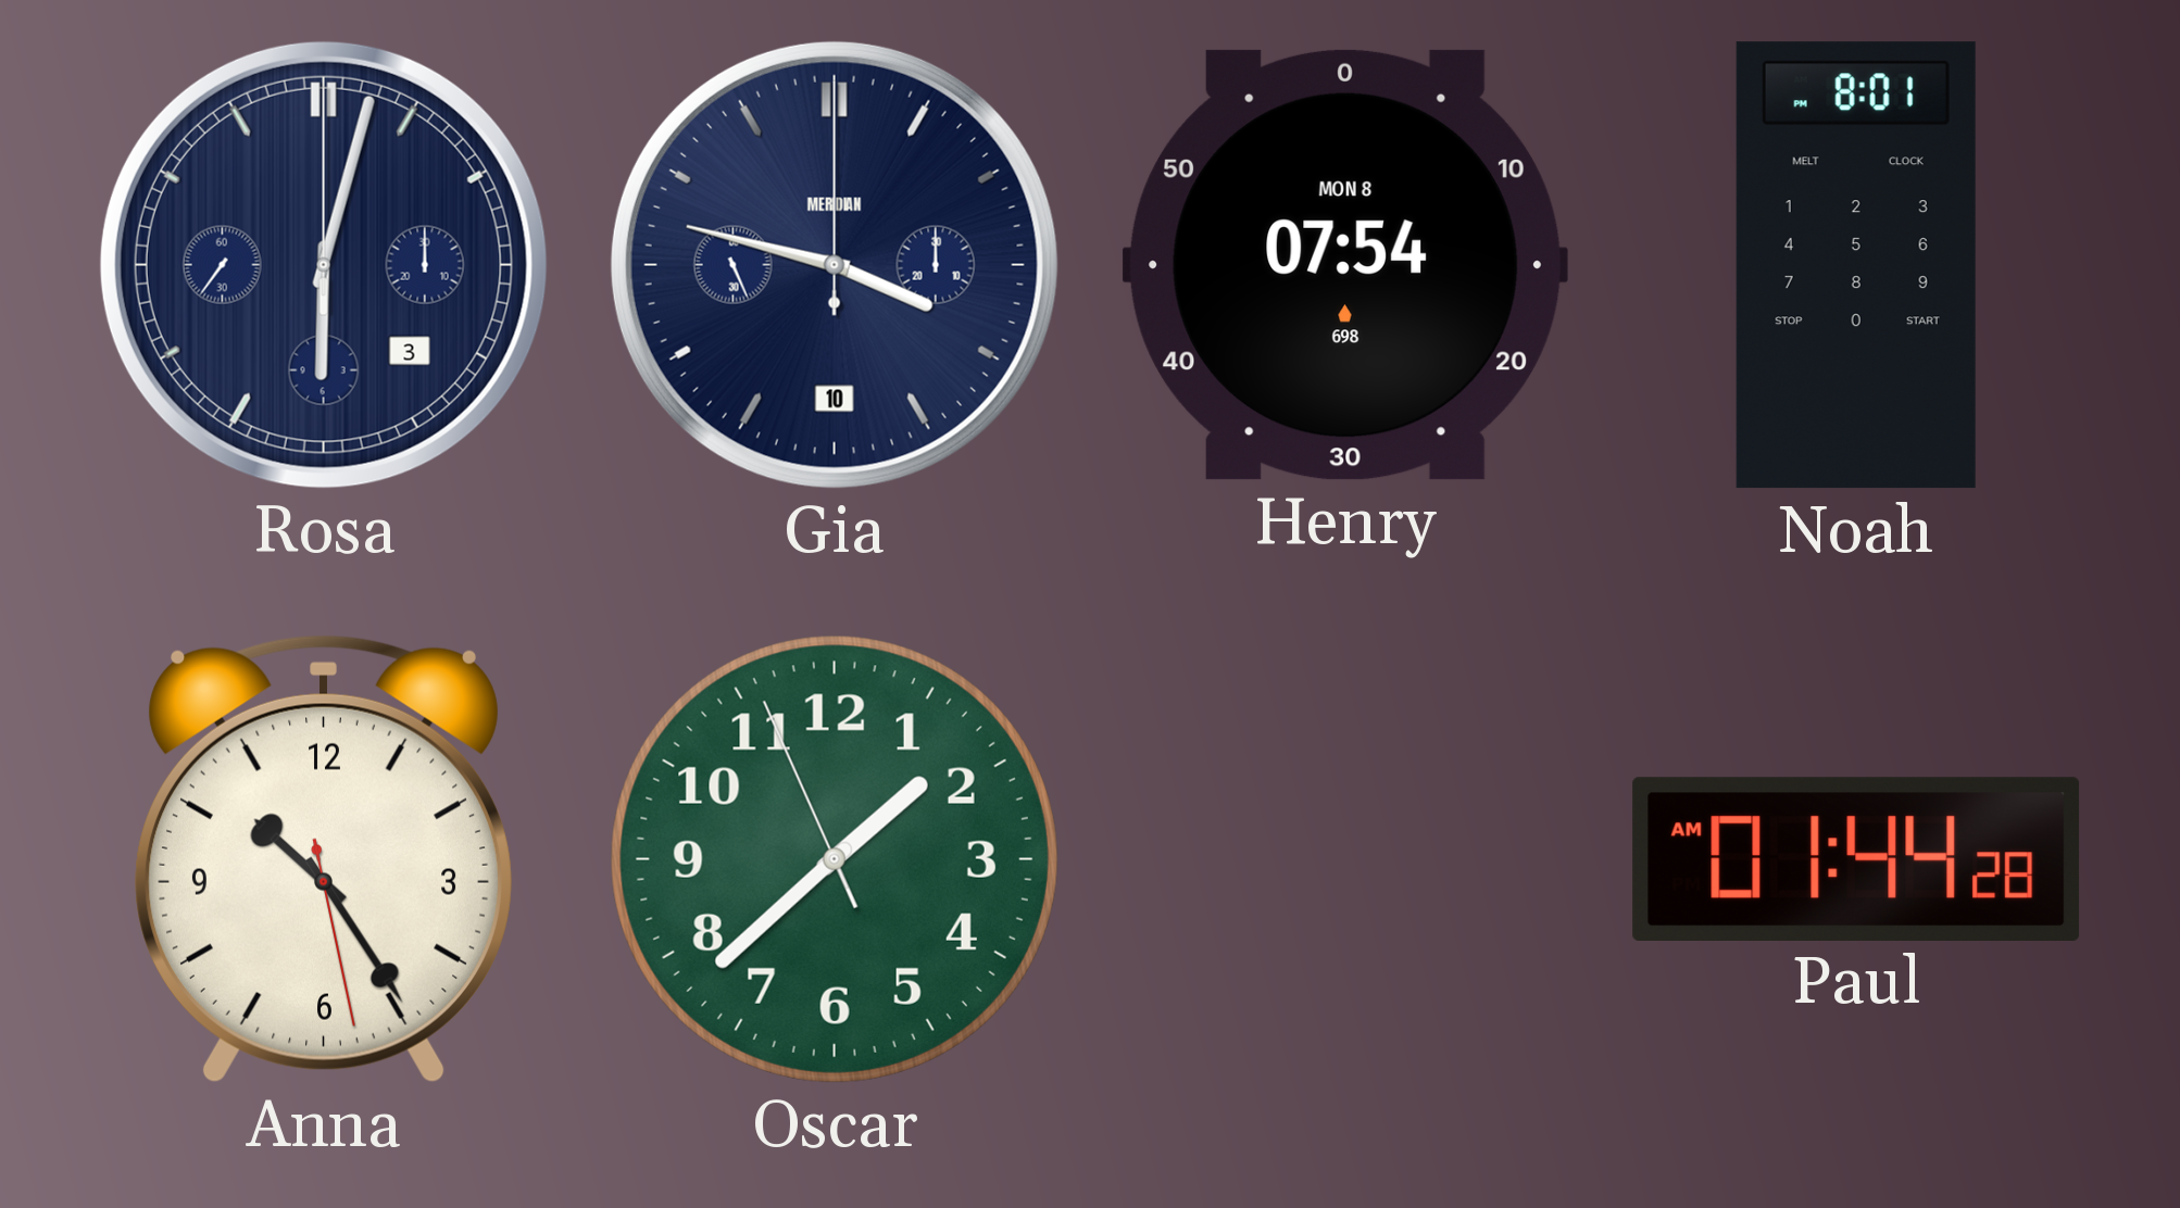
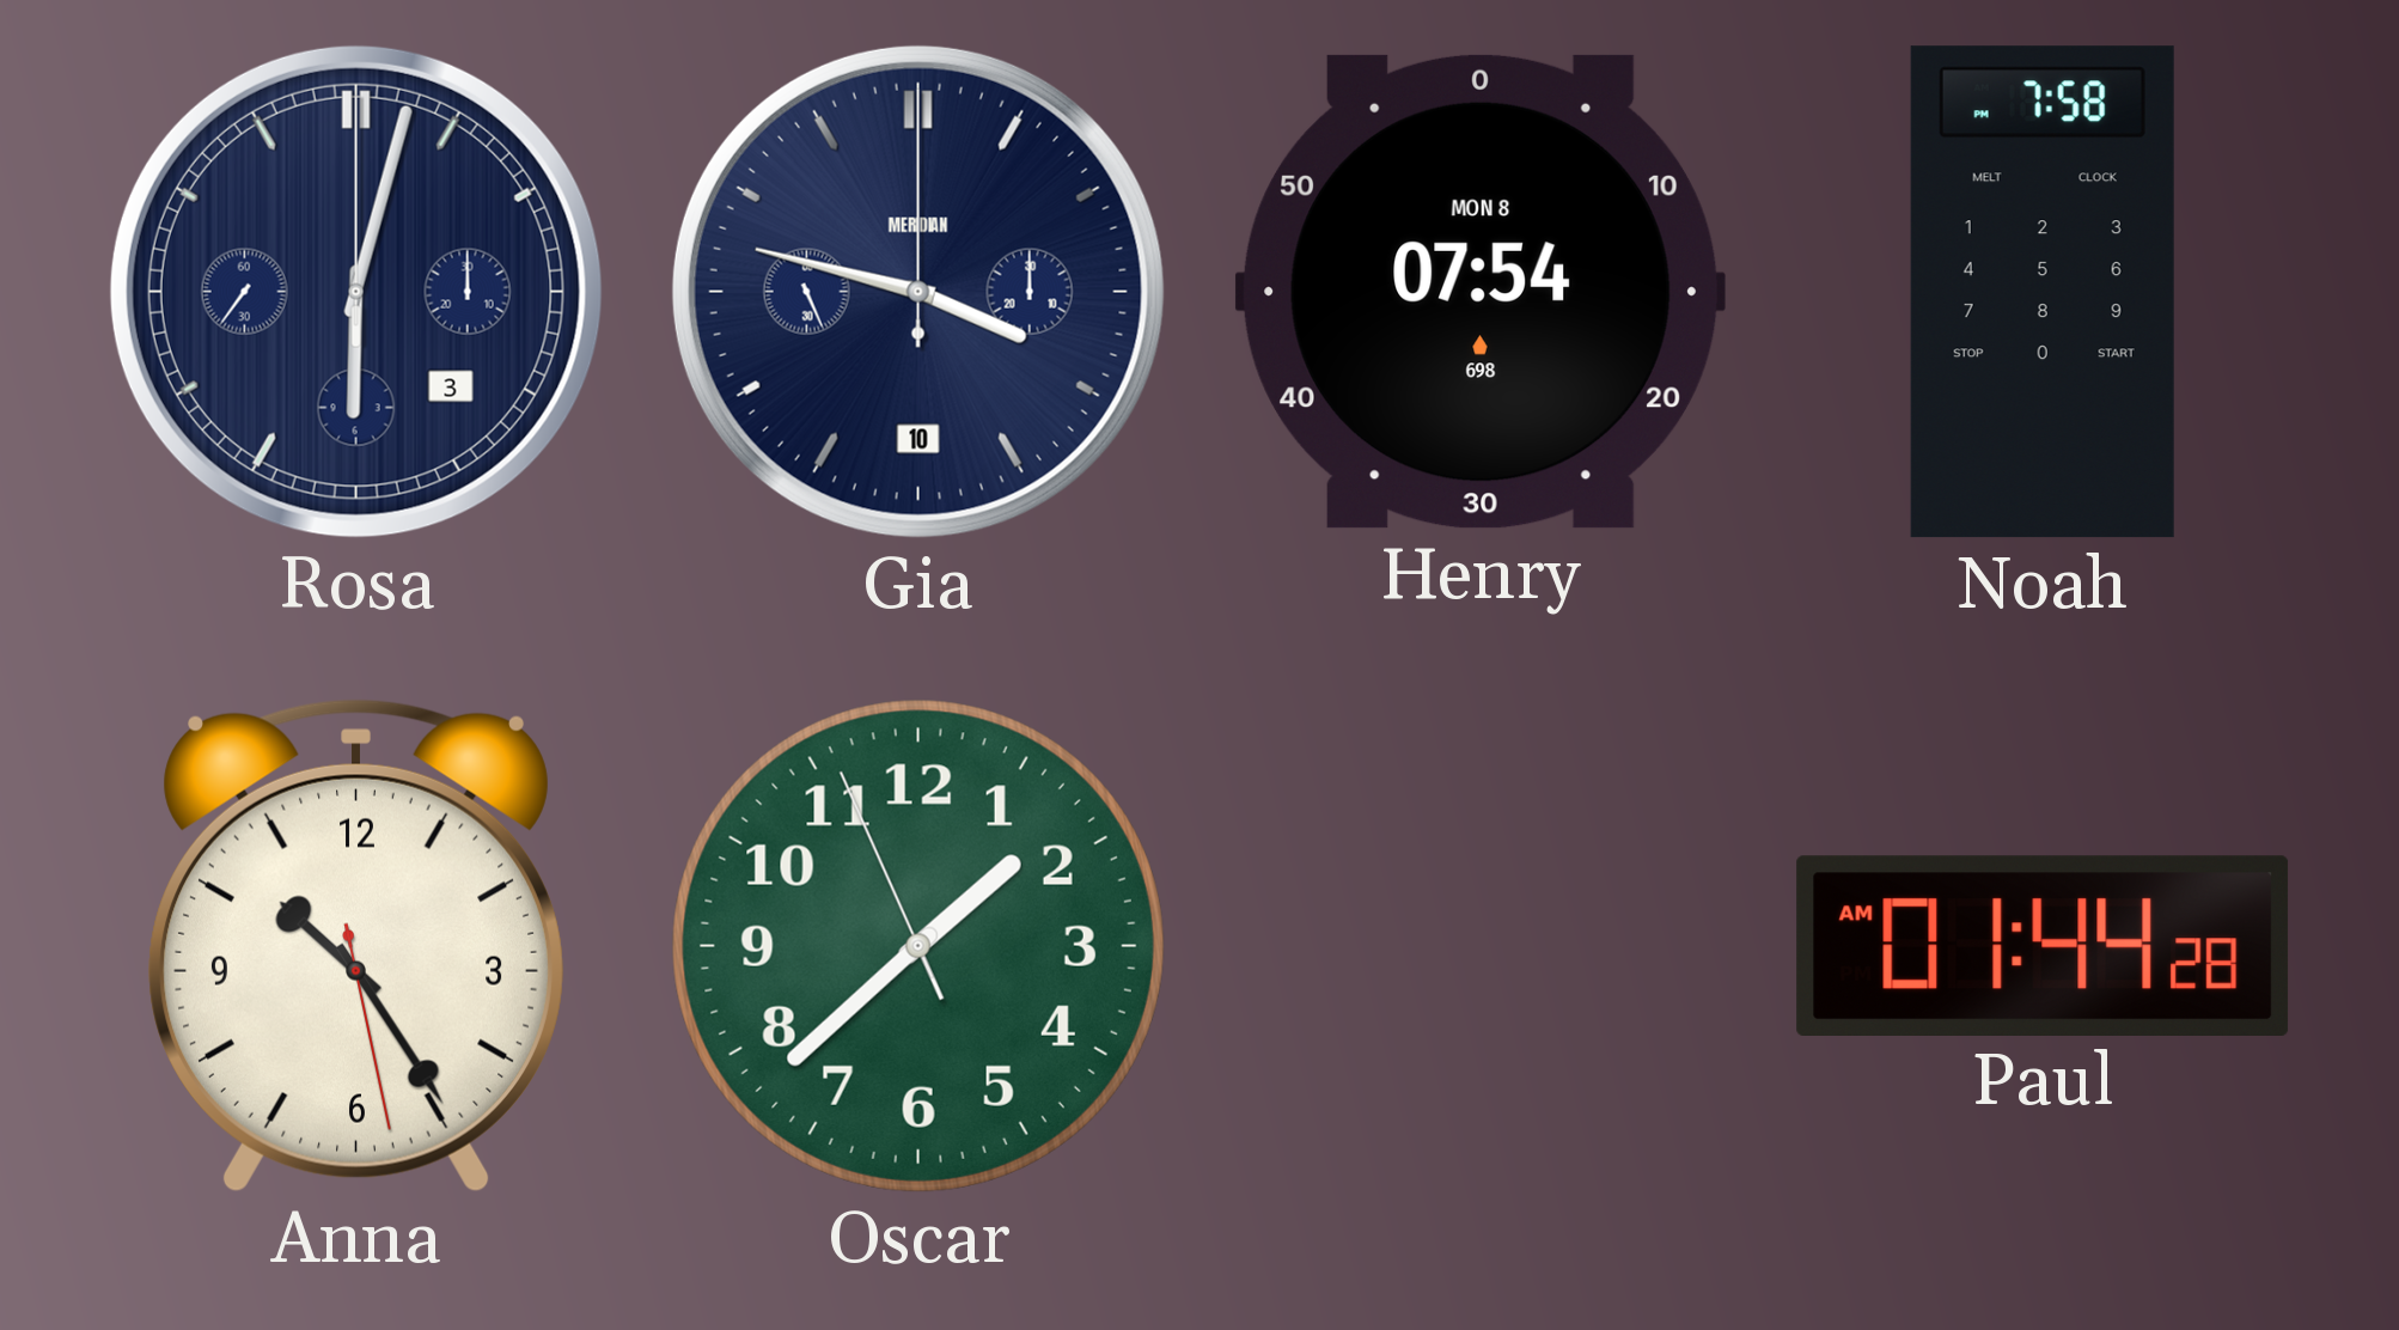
Noah: 8:01 -> 7:58
